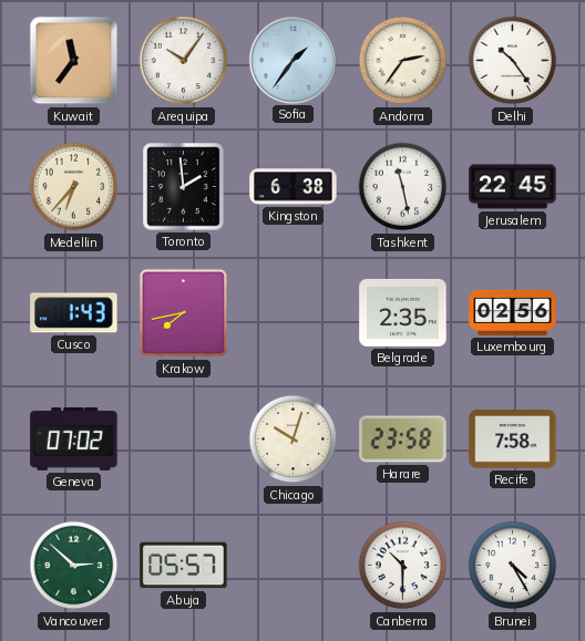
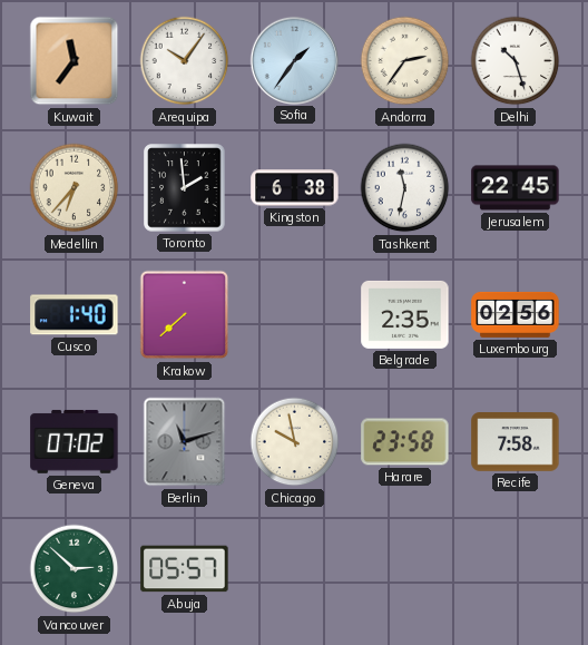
Delhi: 10:24 -> 10:27
Tashkent: 11:28 -> 11:32
Cusco: 1:43 -> 1:40
Krakow: 7:43 -> 7:38
Berlin: none -> 11:12
Chicago: 10:03 -> 9:58
Canberra: 10:30 -> none
Brunei: 4:25 -> none
